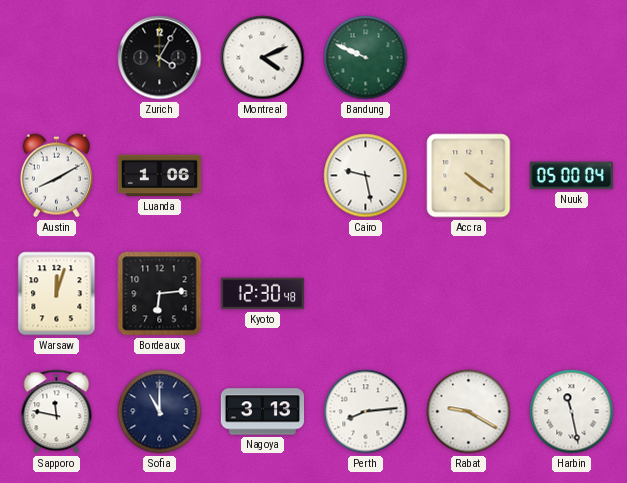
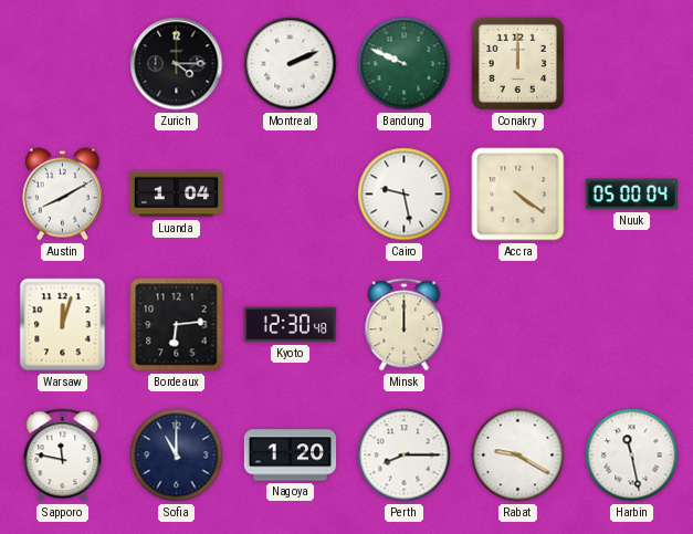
Zurich: 4:05 -> 4:15
Montreal: 4:11 -> 2:11
Conakry: none -> 12:00
Luanda: 1:06 -> 1:04
Minsk: none -> 12:00
Nagoya: 3:13 -> 1:20
Perth: 8:14 -> 8:15
